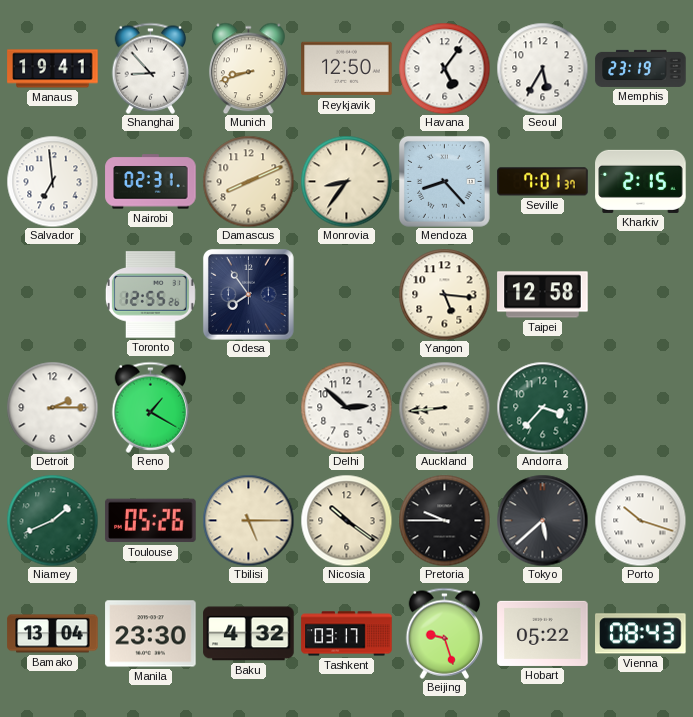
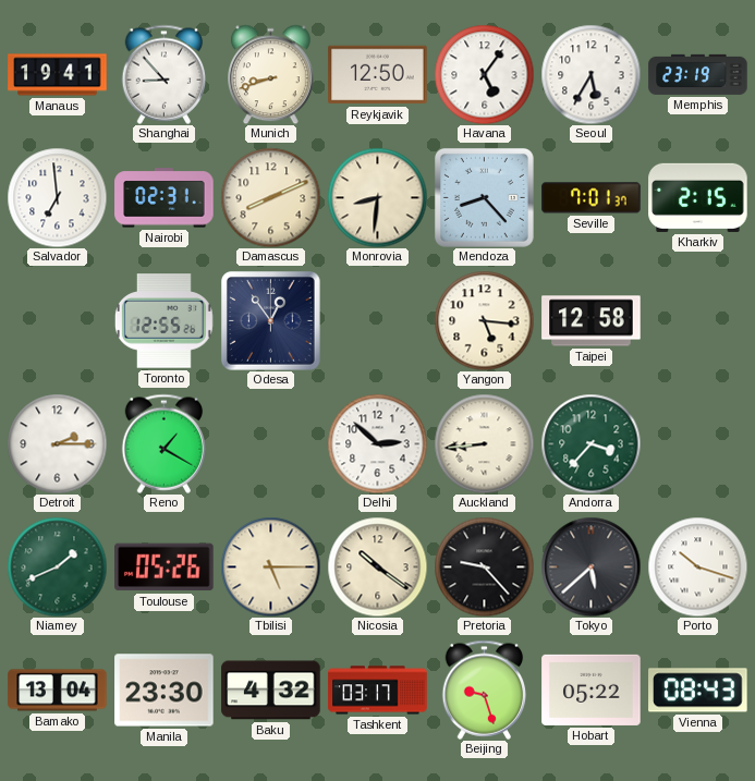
Monrovia: 8:36 -> 8:31
Odesa: 7:54 -> 12:54
Pretoria: 9:45 -> 9:23
